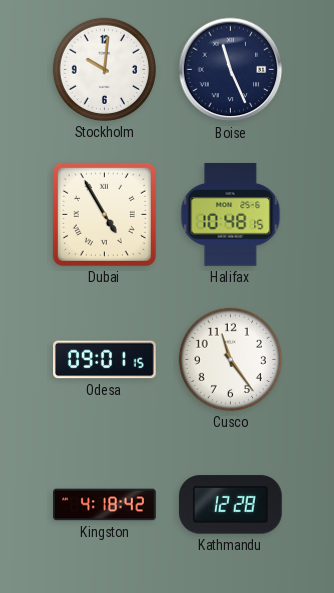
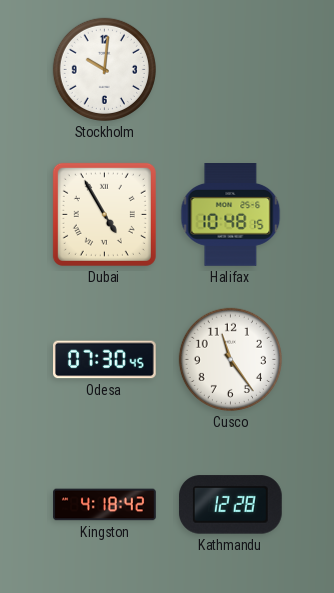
Boise: 11:26 -> none
Odesa: 09:01 -> 07:30
